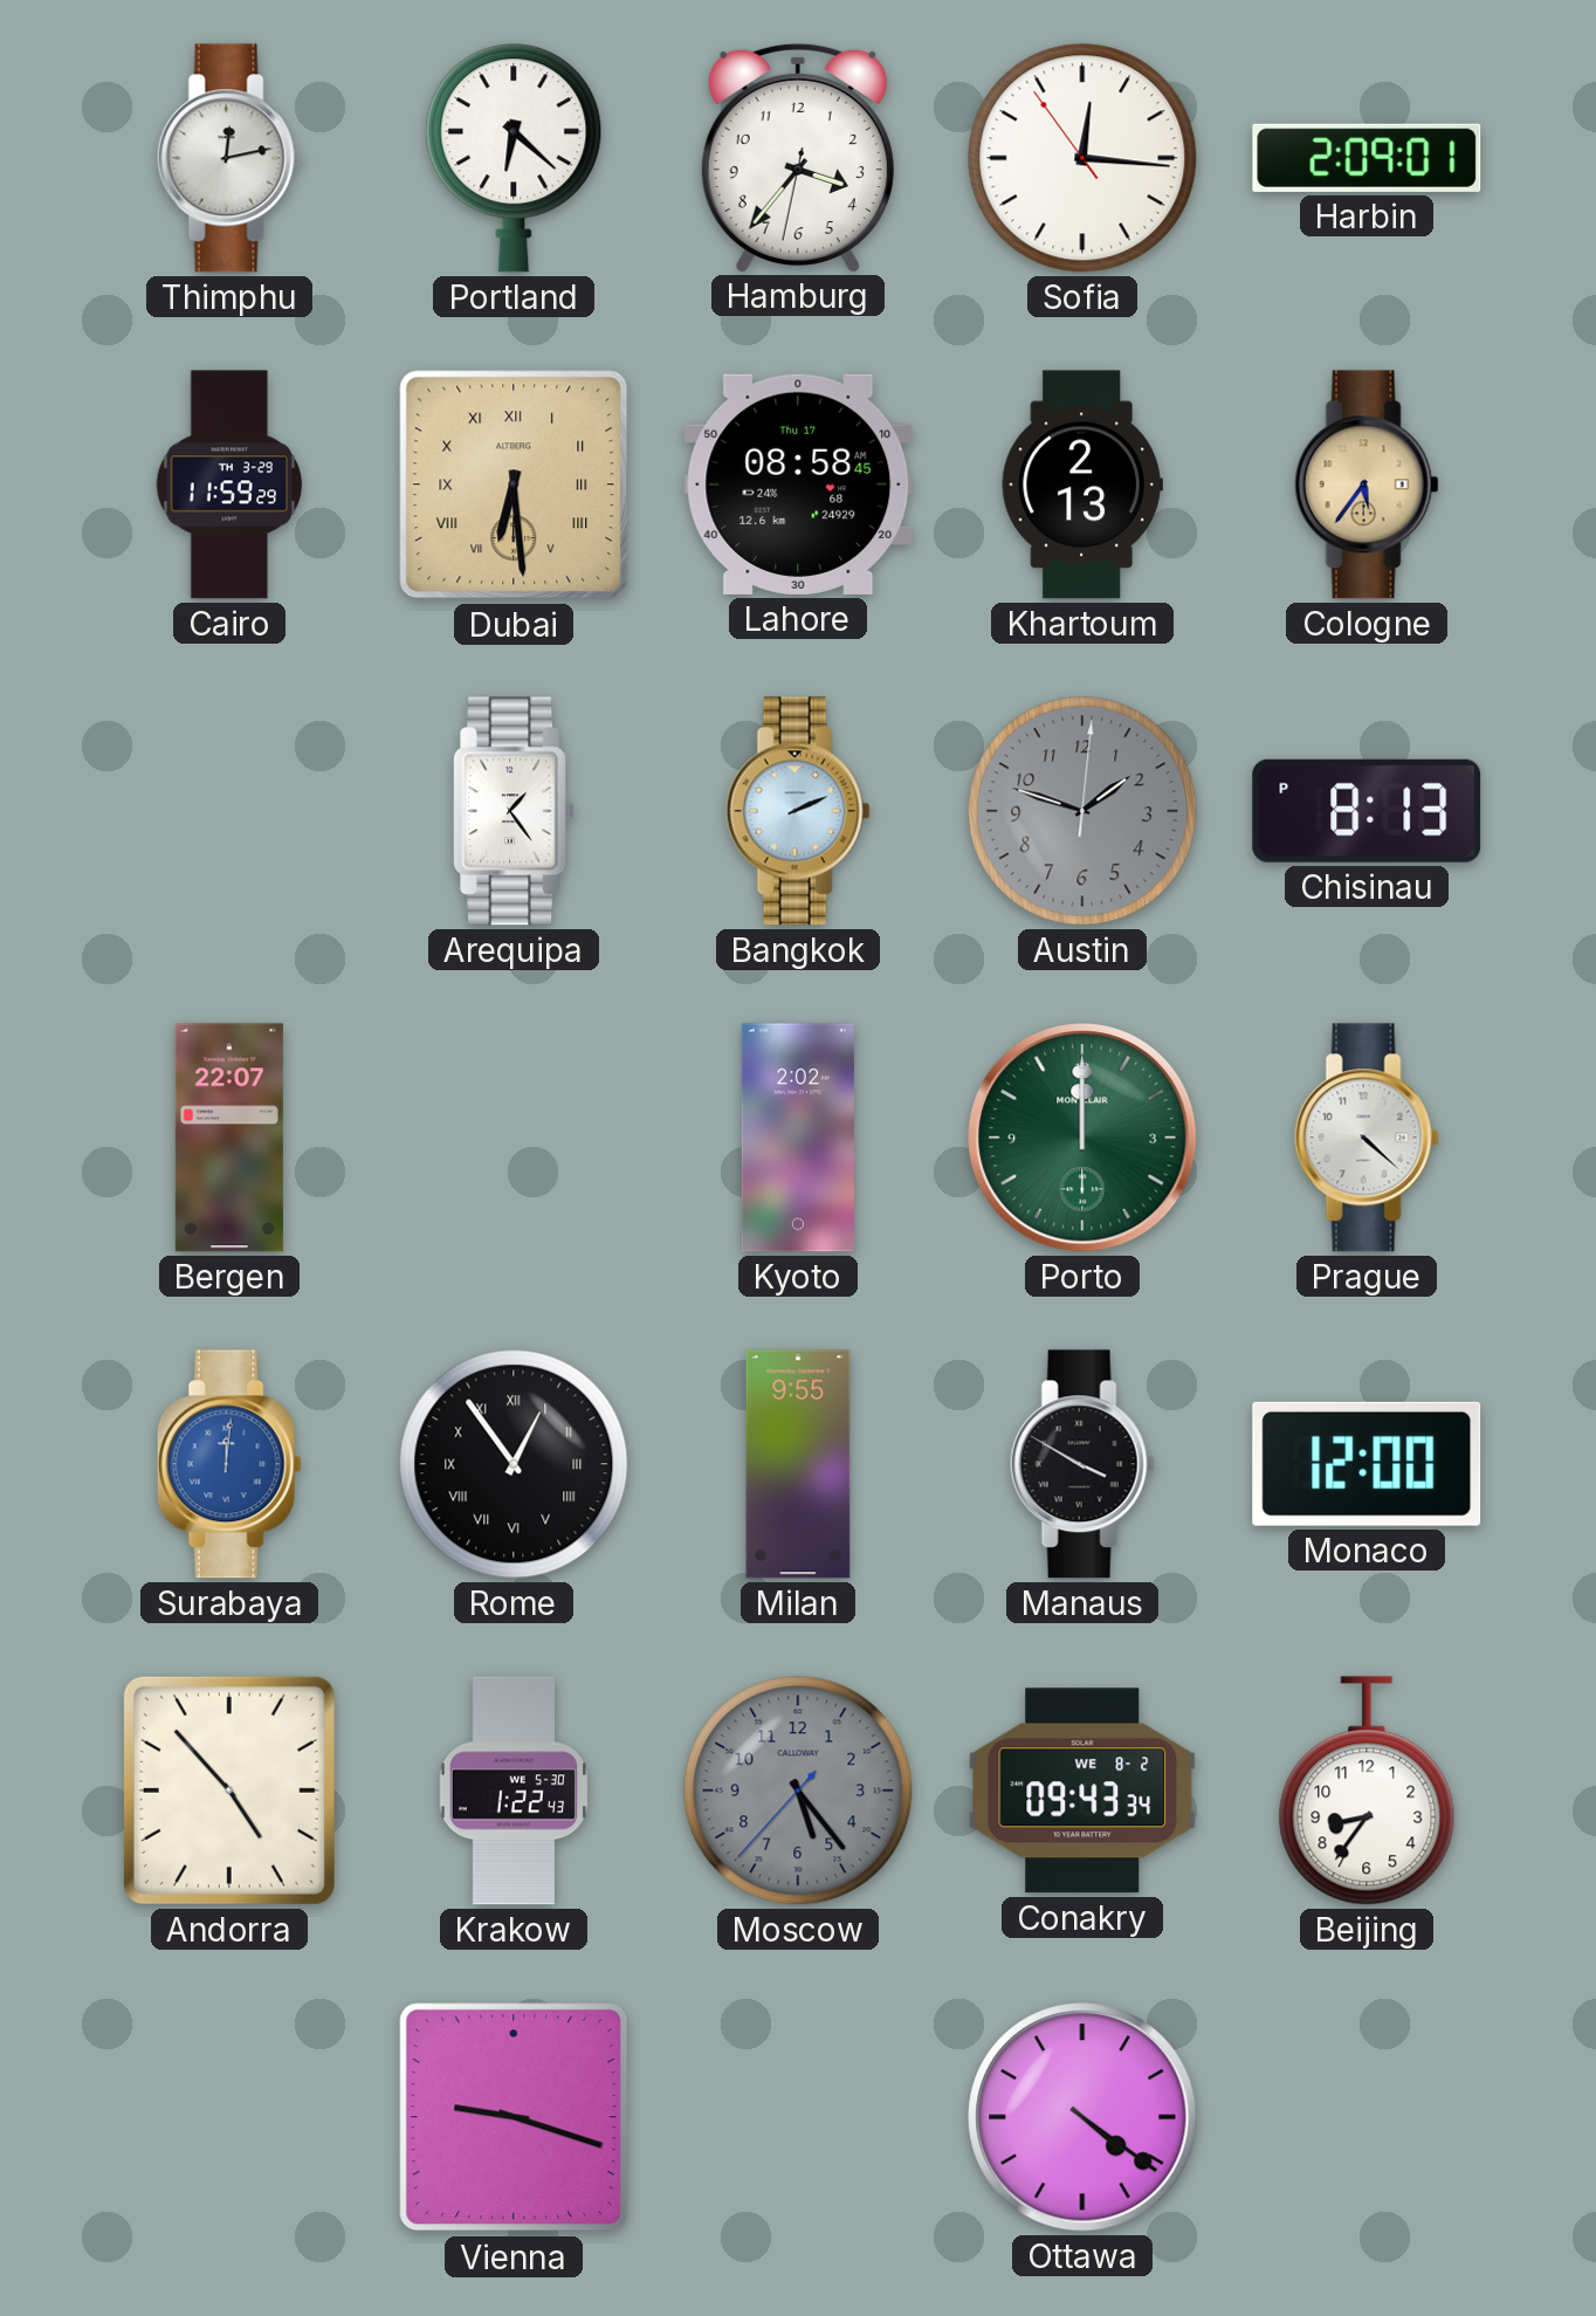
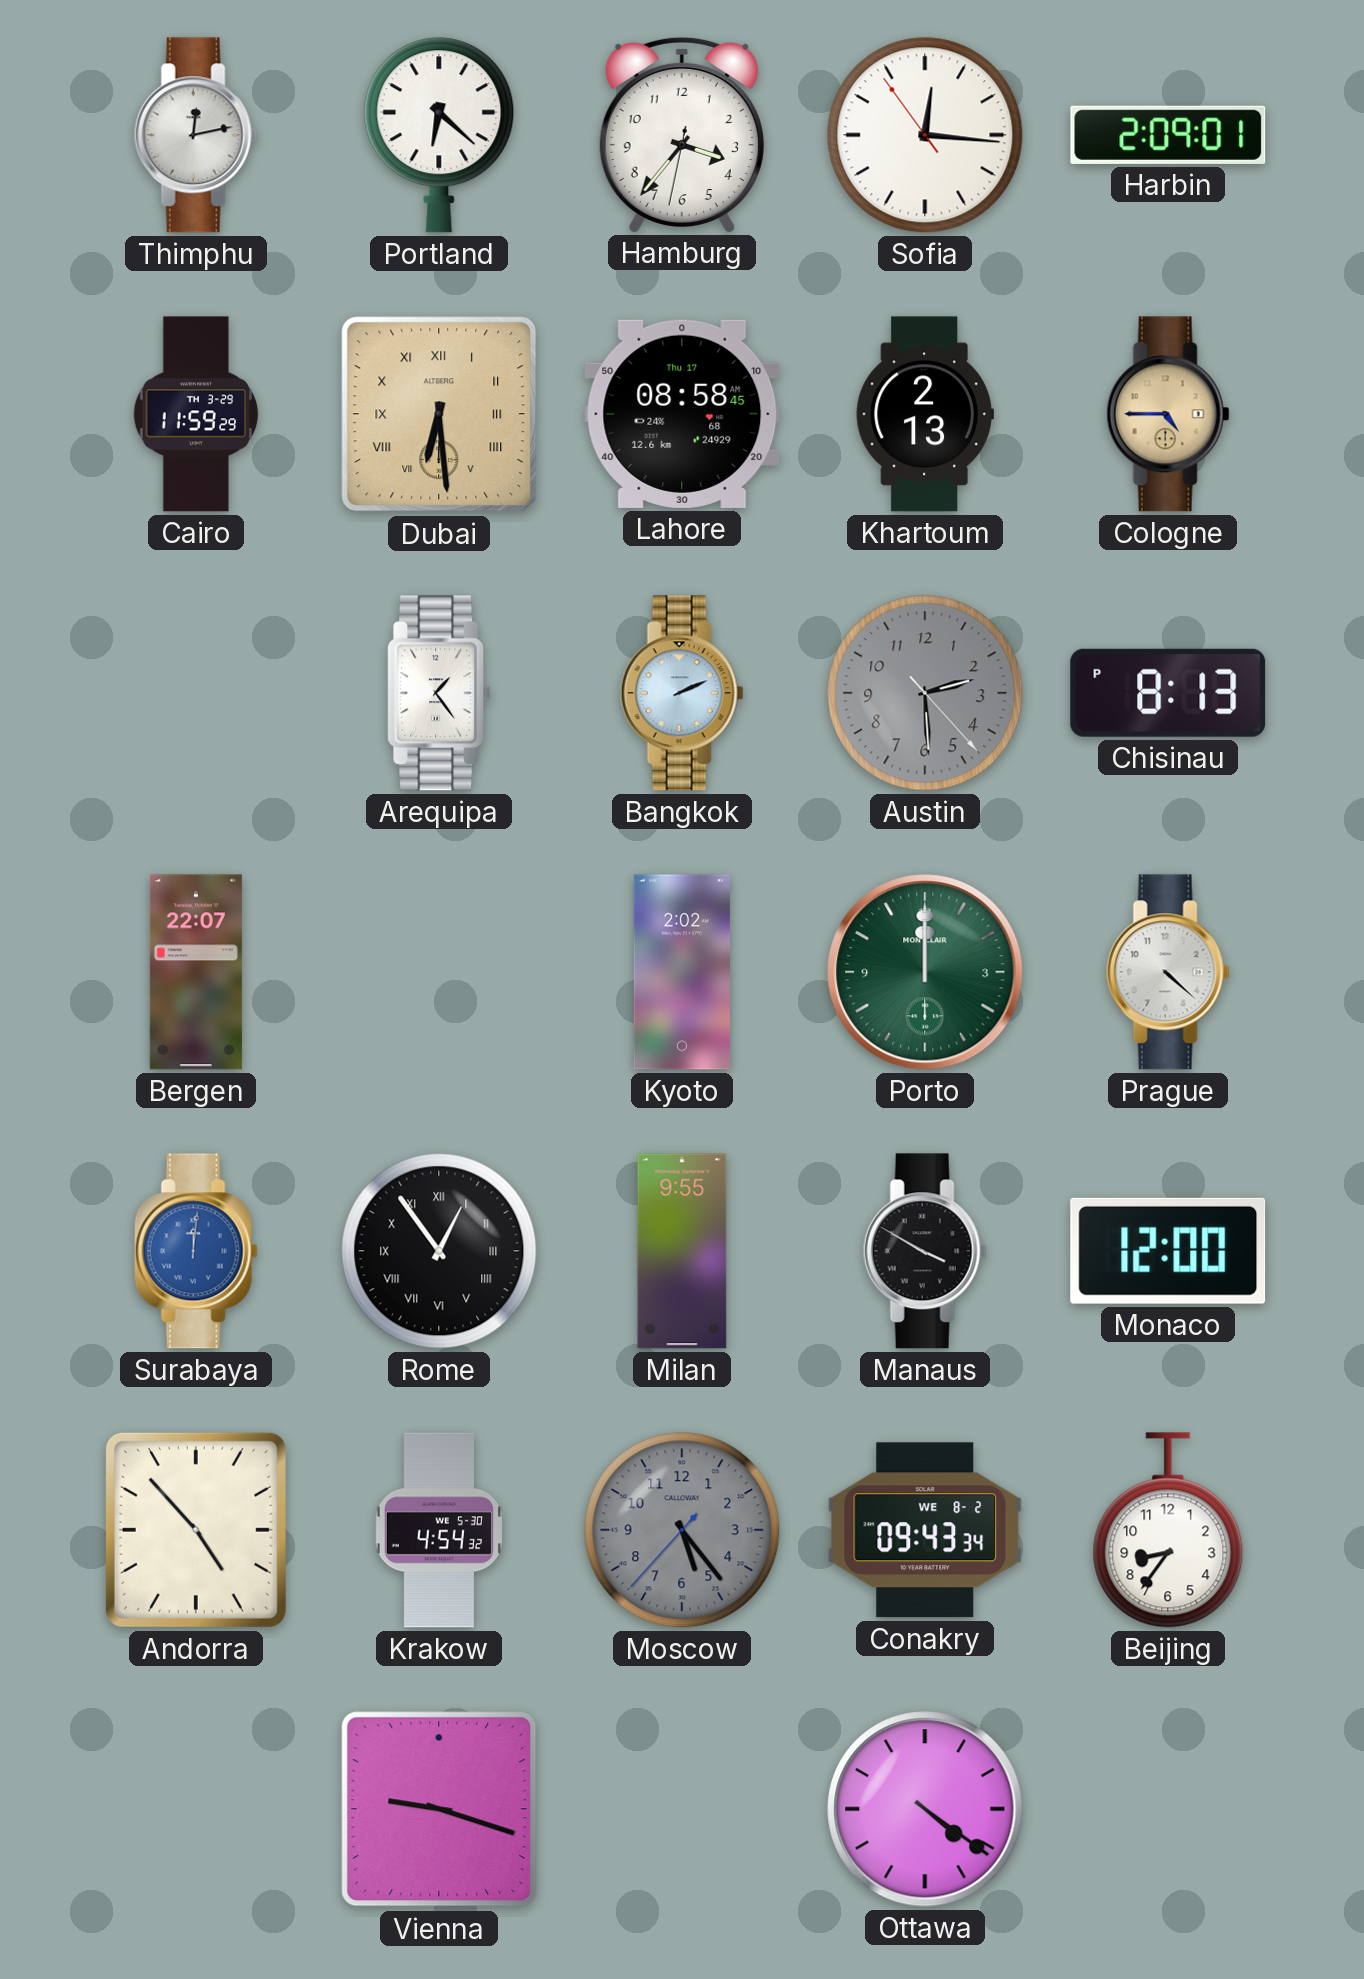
Cologne: 5:36 -> 4:45
Austin: 1:48 -> 2:29
Krakow: 1:22 -> 4:54
